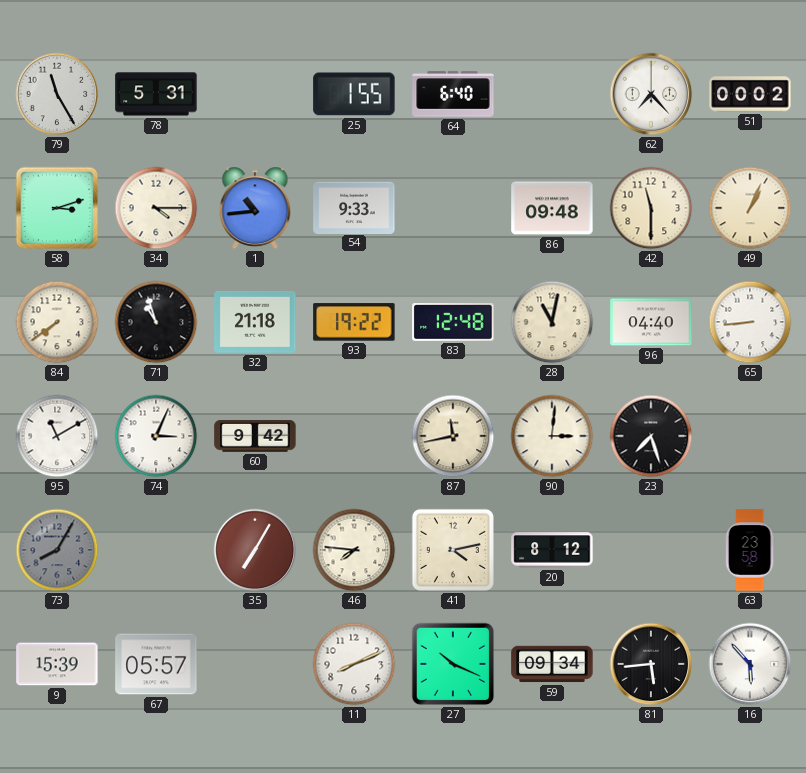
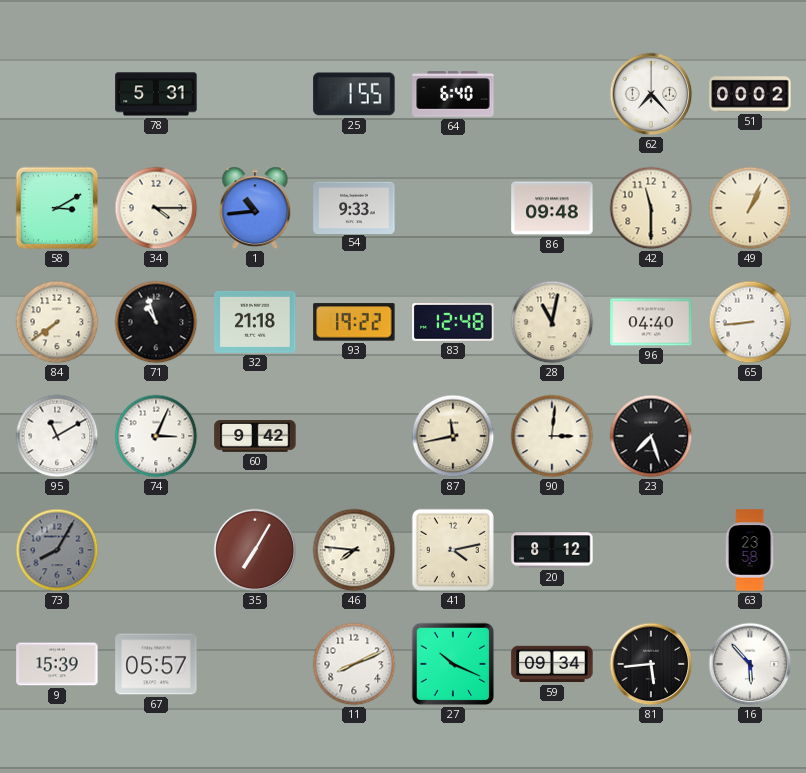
79: 11:25 -> none
58: 3:12 -> 3:10
